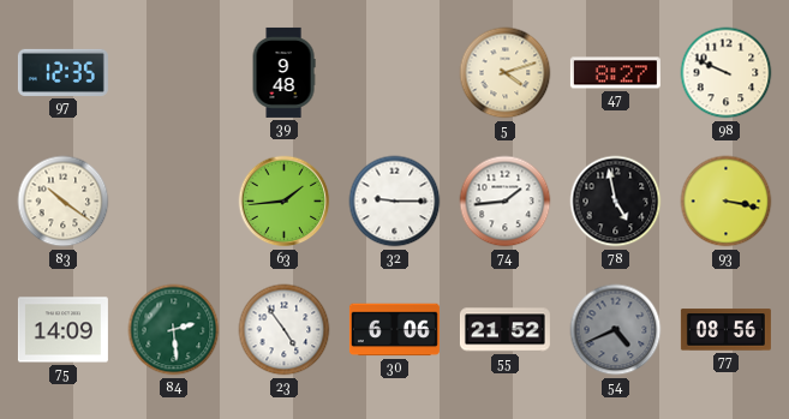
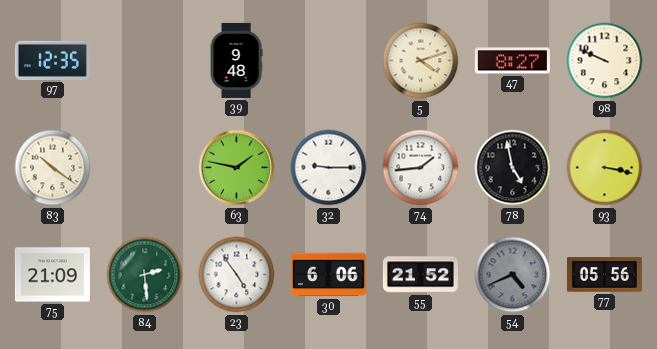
63: 1:44 -> 1:47
75: 14:09 -> 21:09
77: 08:56 -> 05:56
